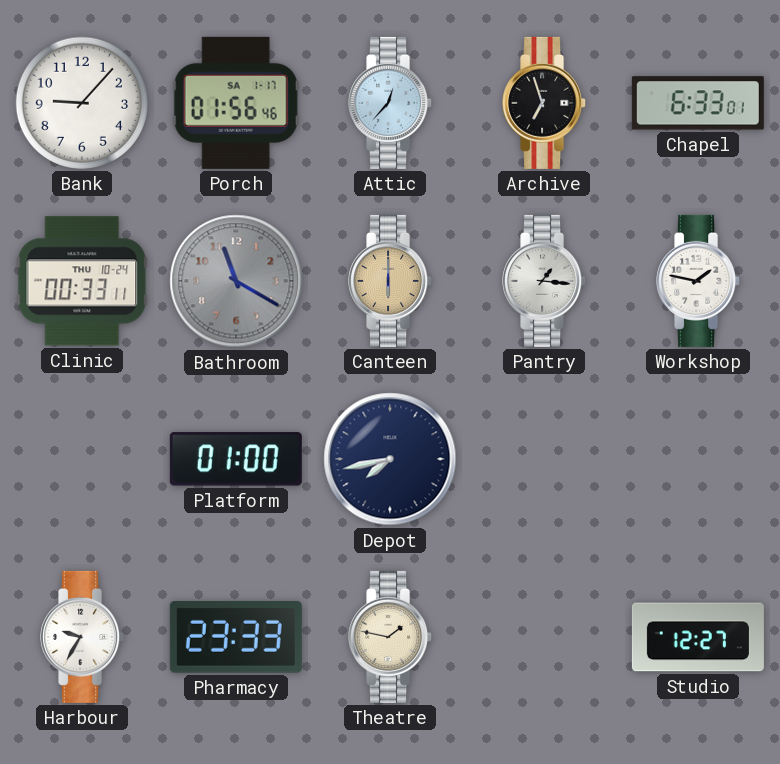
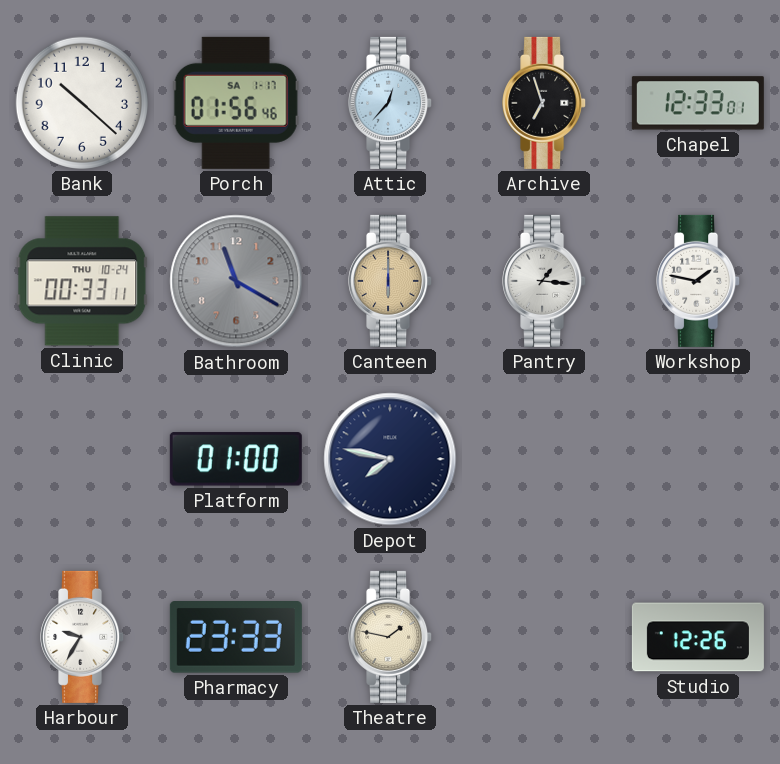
Bank: 9:07 -> 10:22
Chapel: 6:33 -> 12:33
Depot: 7:43 -> 7:47
Studio: 12:27 -> 12:26
